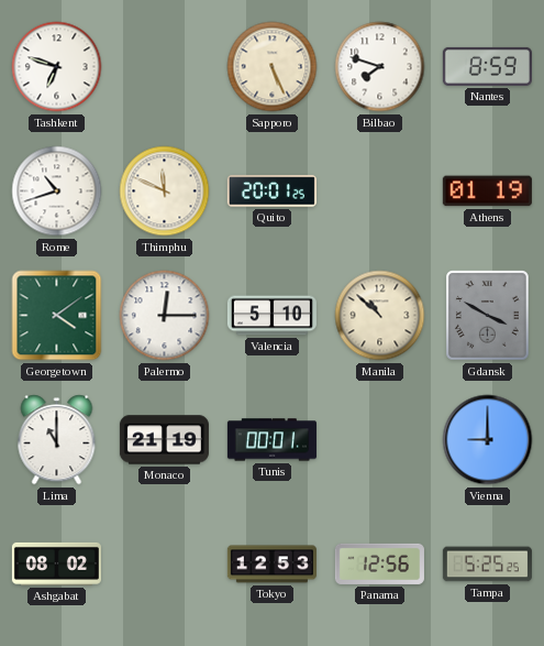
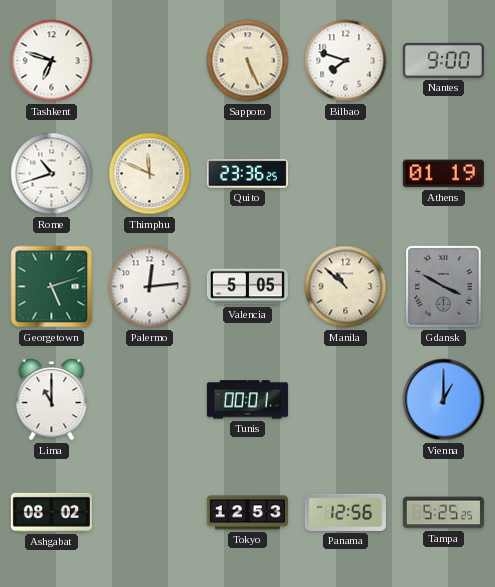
Nantes: 8:59 -> 9:00
Quito: 20:01 -> 23:36
Georgetown: 4:09 -> 5:12
Palermo: 12:15 -> 12:14
Valencia: 5:10 -> 5:05
Monaco: 21:19 -> none
Vienna: 9:00 -> 1:00
